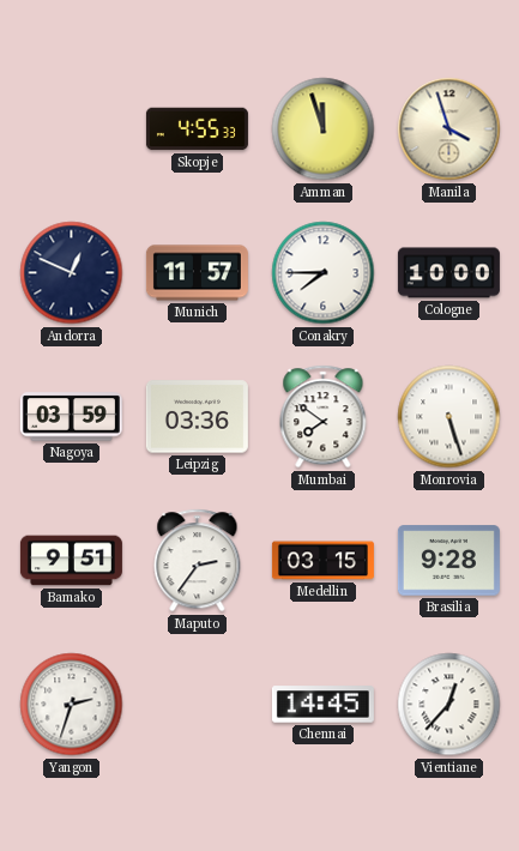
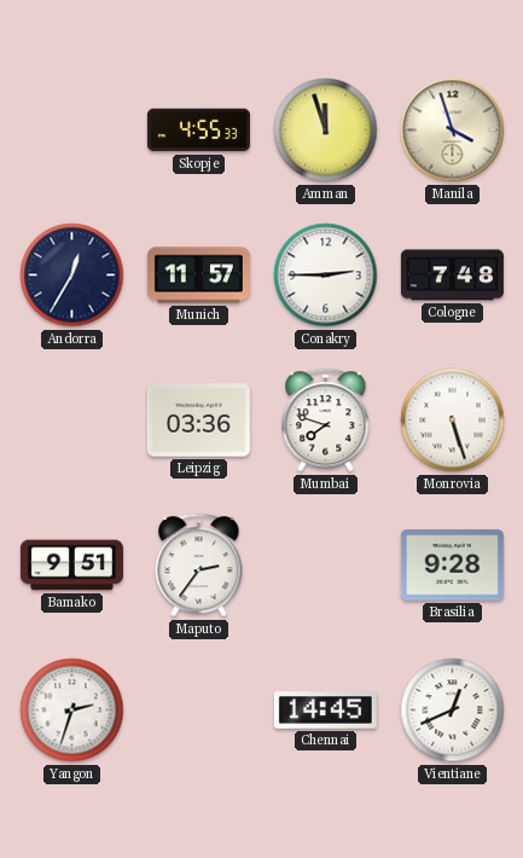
Andorra: 12:49 -> 12:35
Conakry: 7:45 -> 2:45
Cologne: 10:00 -> 7:48
Nagoya: 03:59 -> none
Mumbai: 7:51 -> 7:48
Medellin: 03:15 -> none
Vientiane: 12:37 -> 12:41
